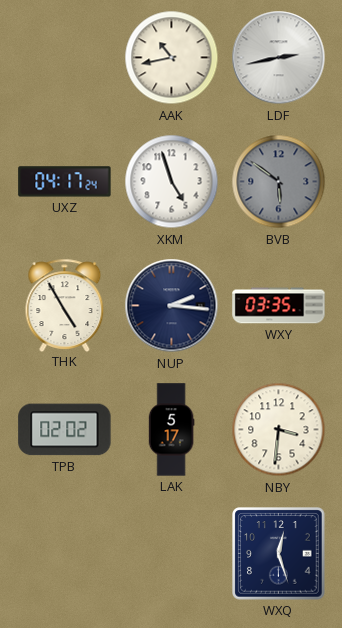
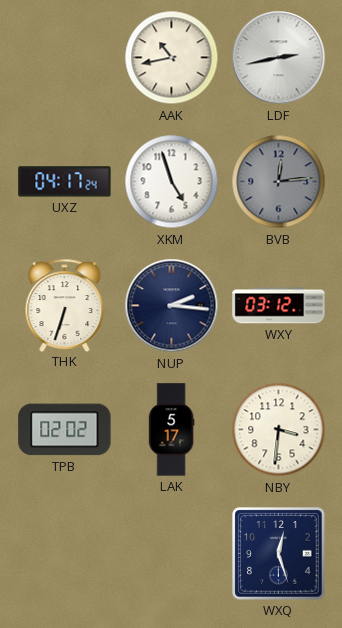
BVB: 5:51 -> 12:14
THK: 4:55 -> 6:33
WXY: 03:35 -> 03:12
